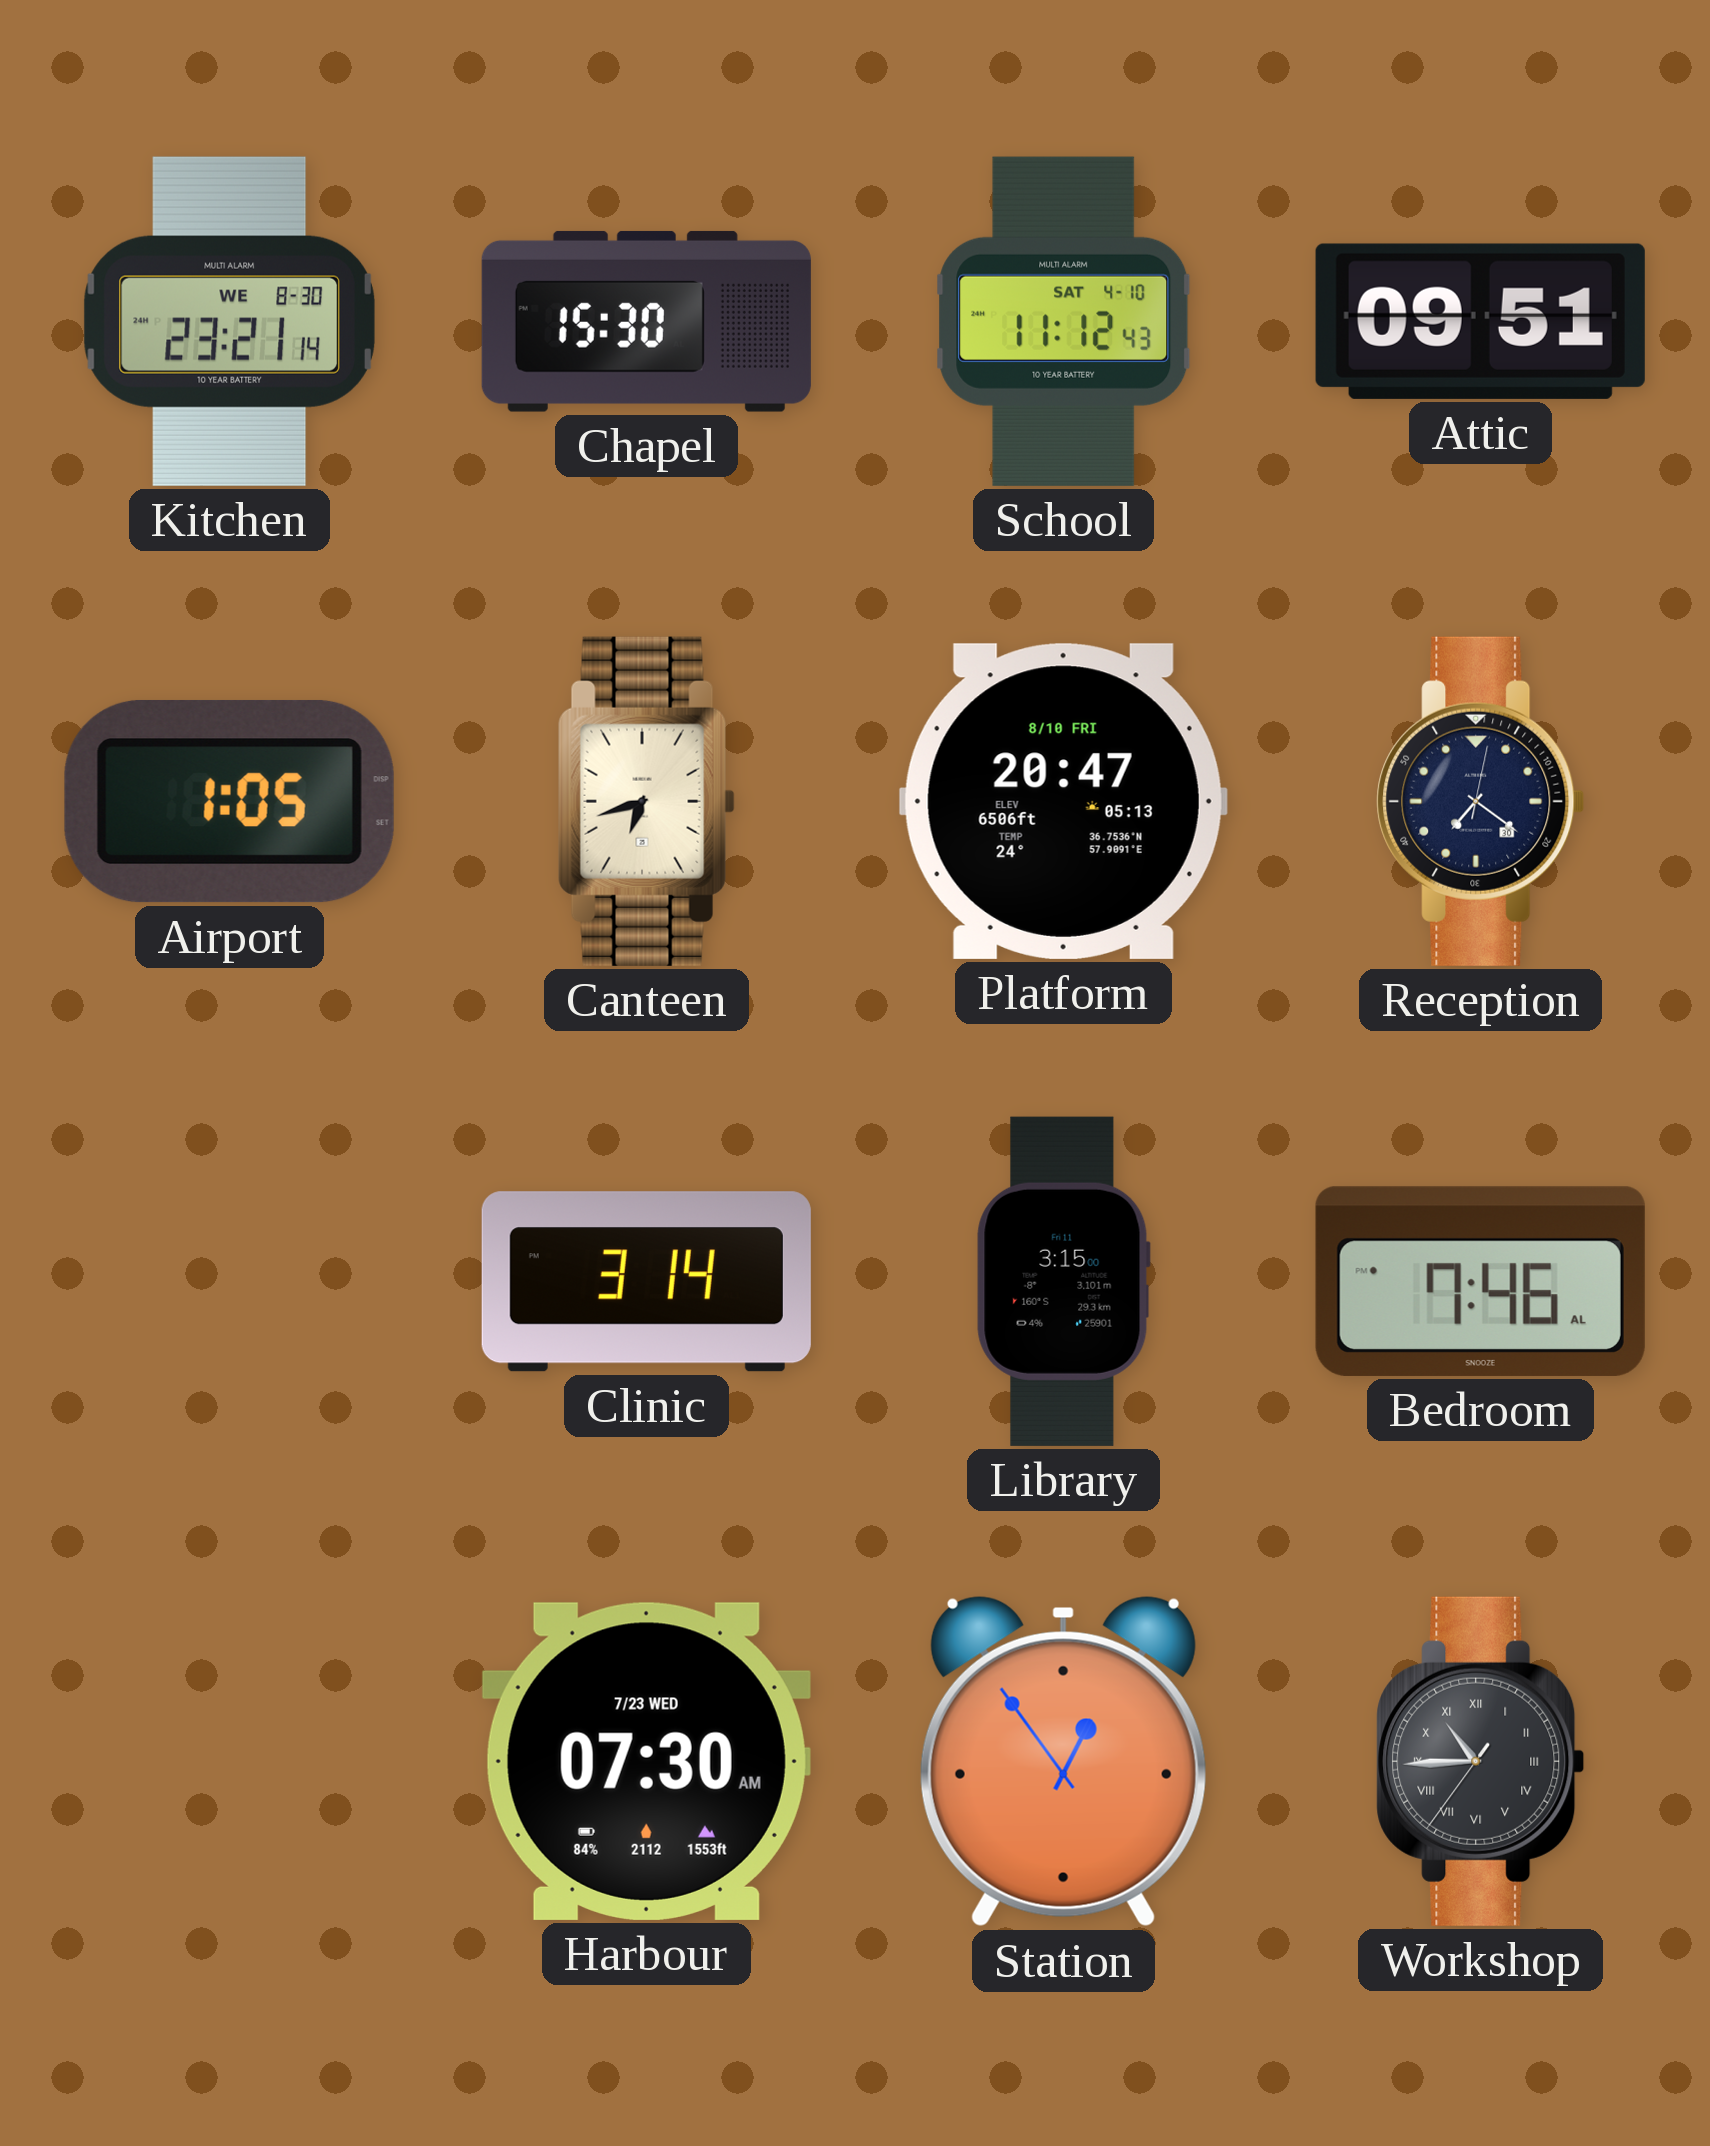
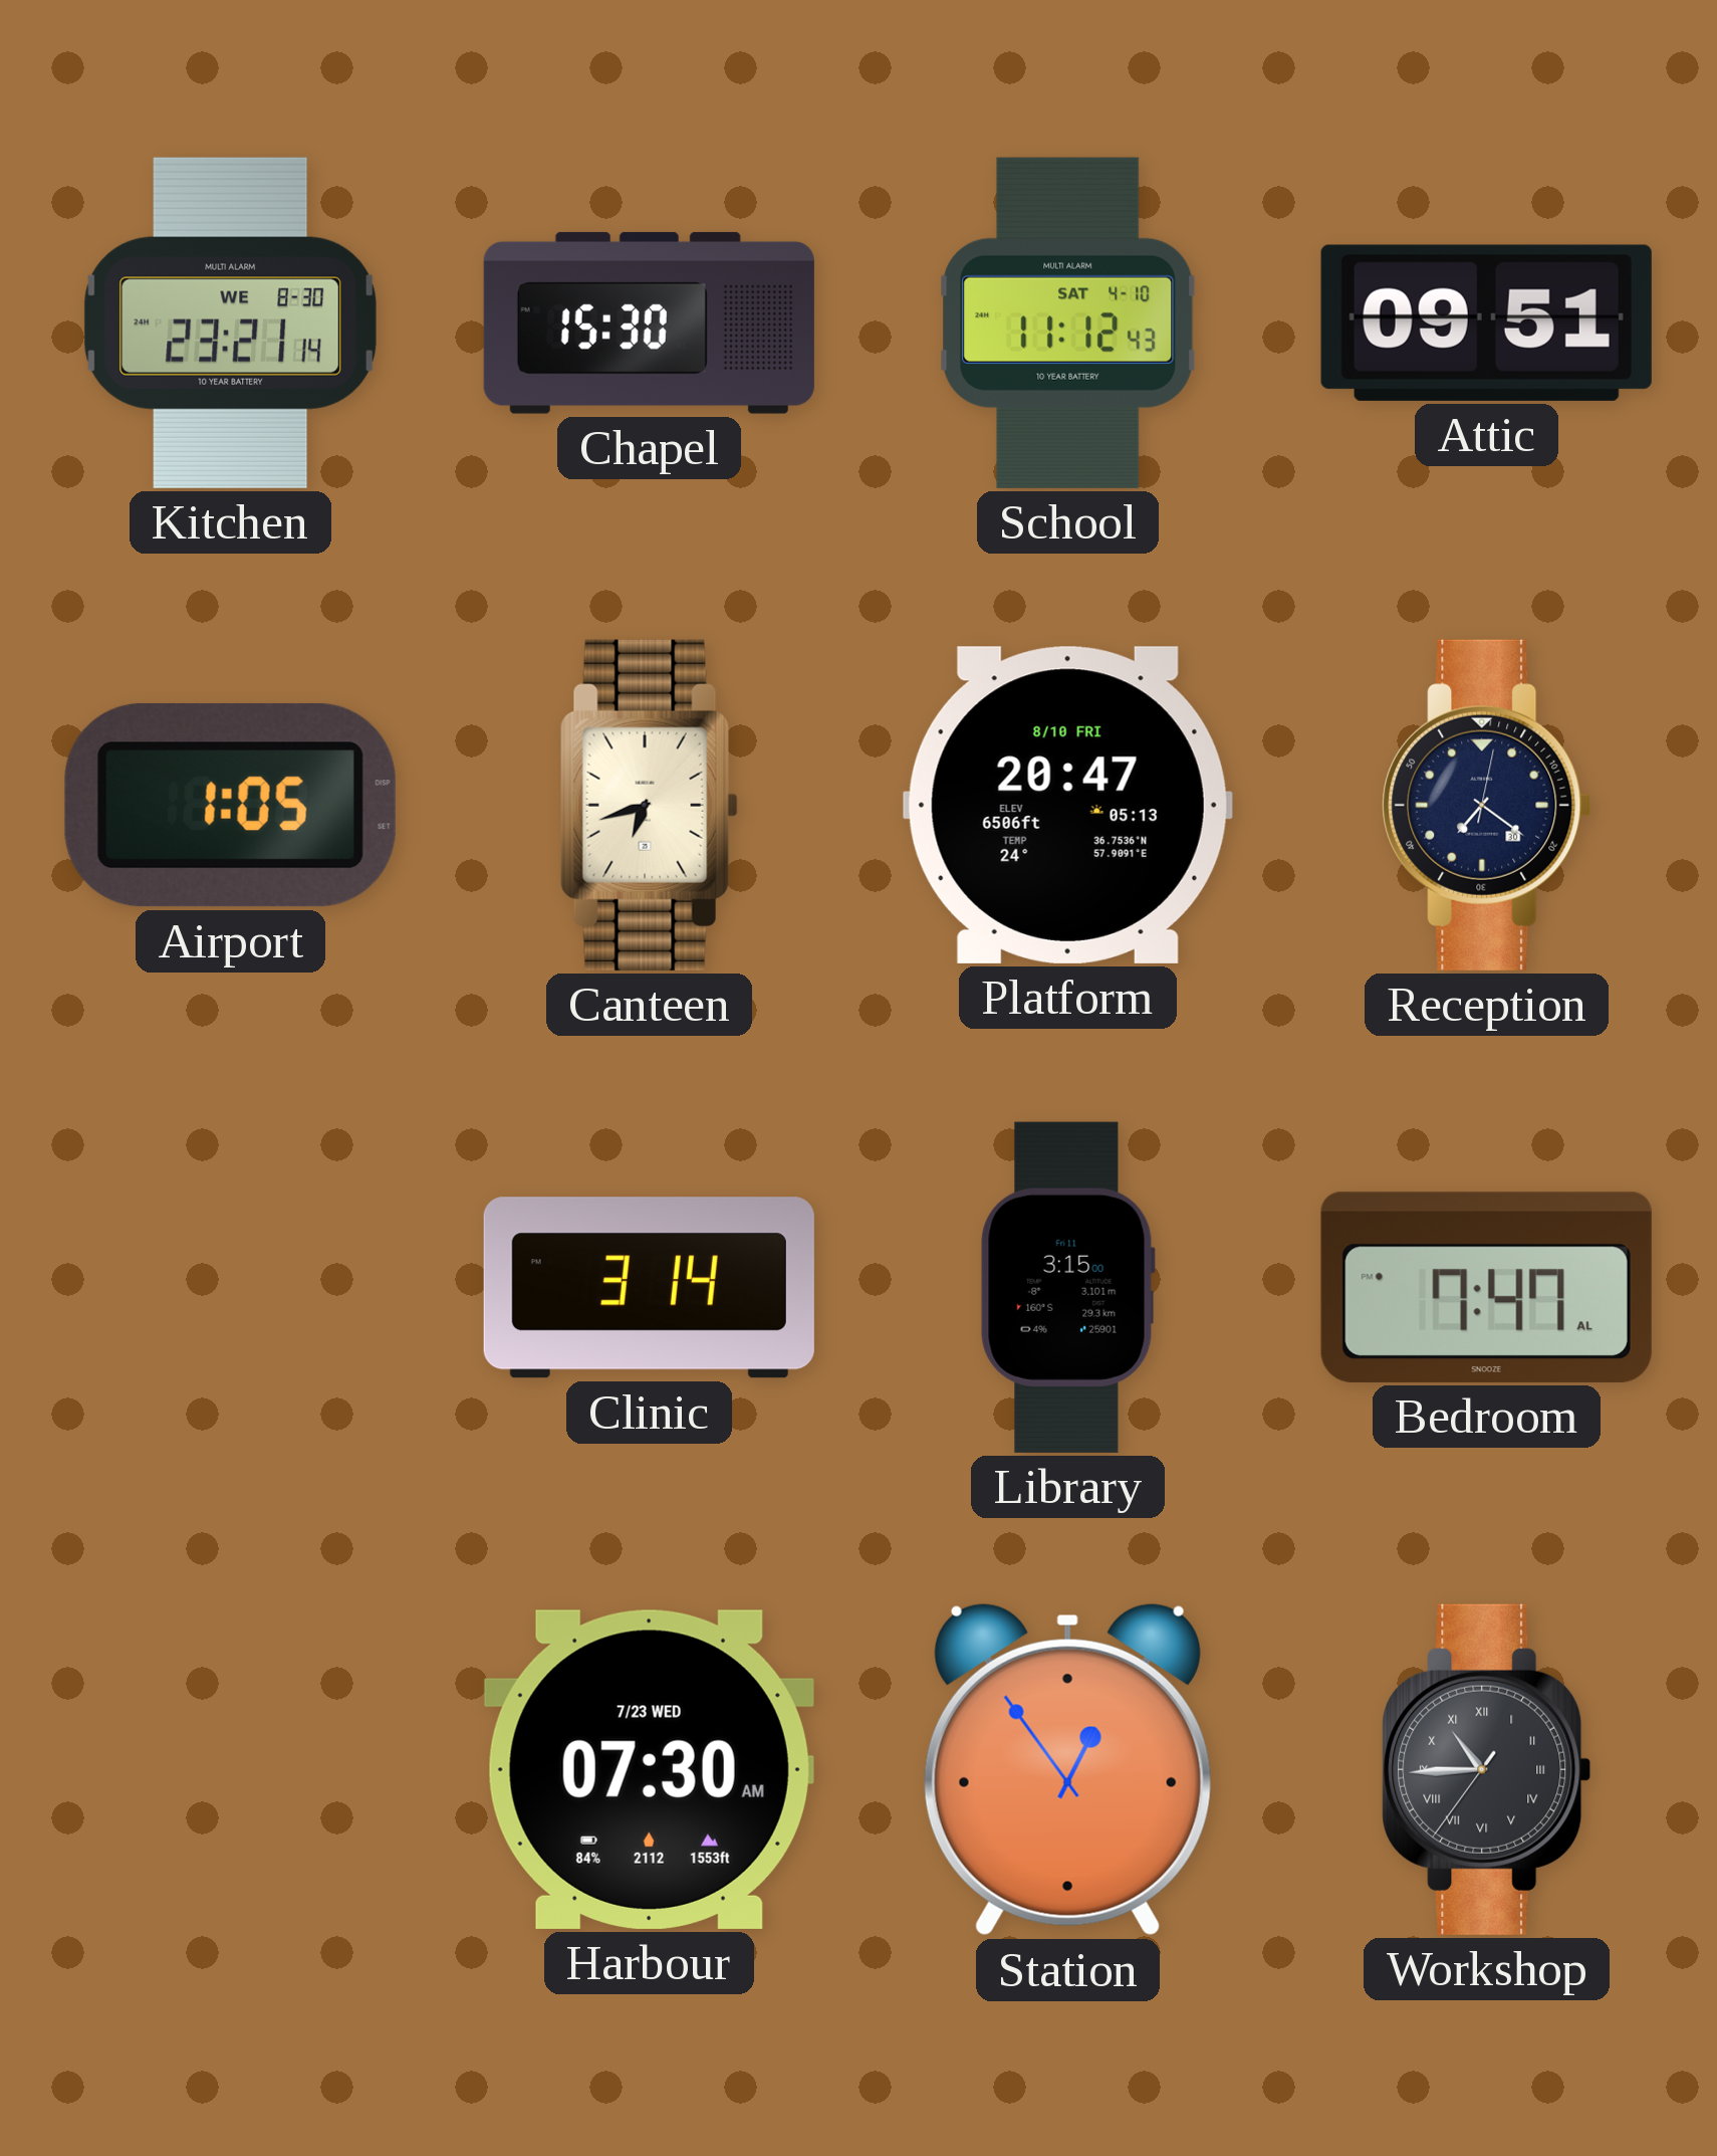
Bedroom: 7:46 -> 7:47
